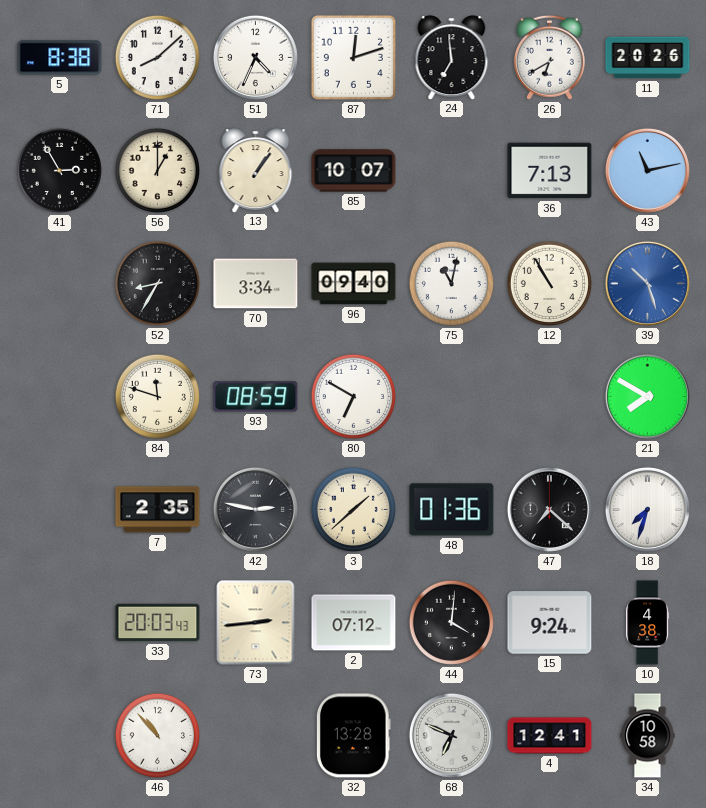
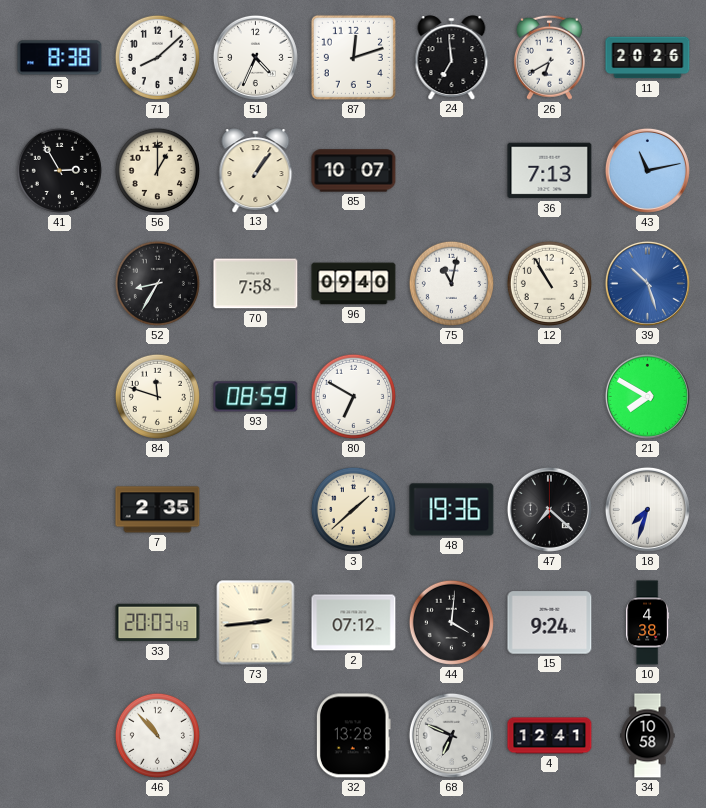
70: 3:34 -> 7:58
42: 2:47 -> none
48: 01:36 -> 19:36
